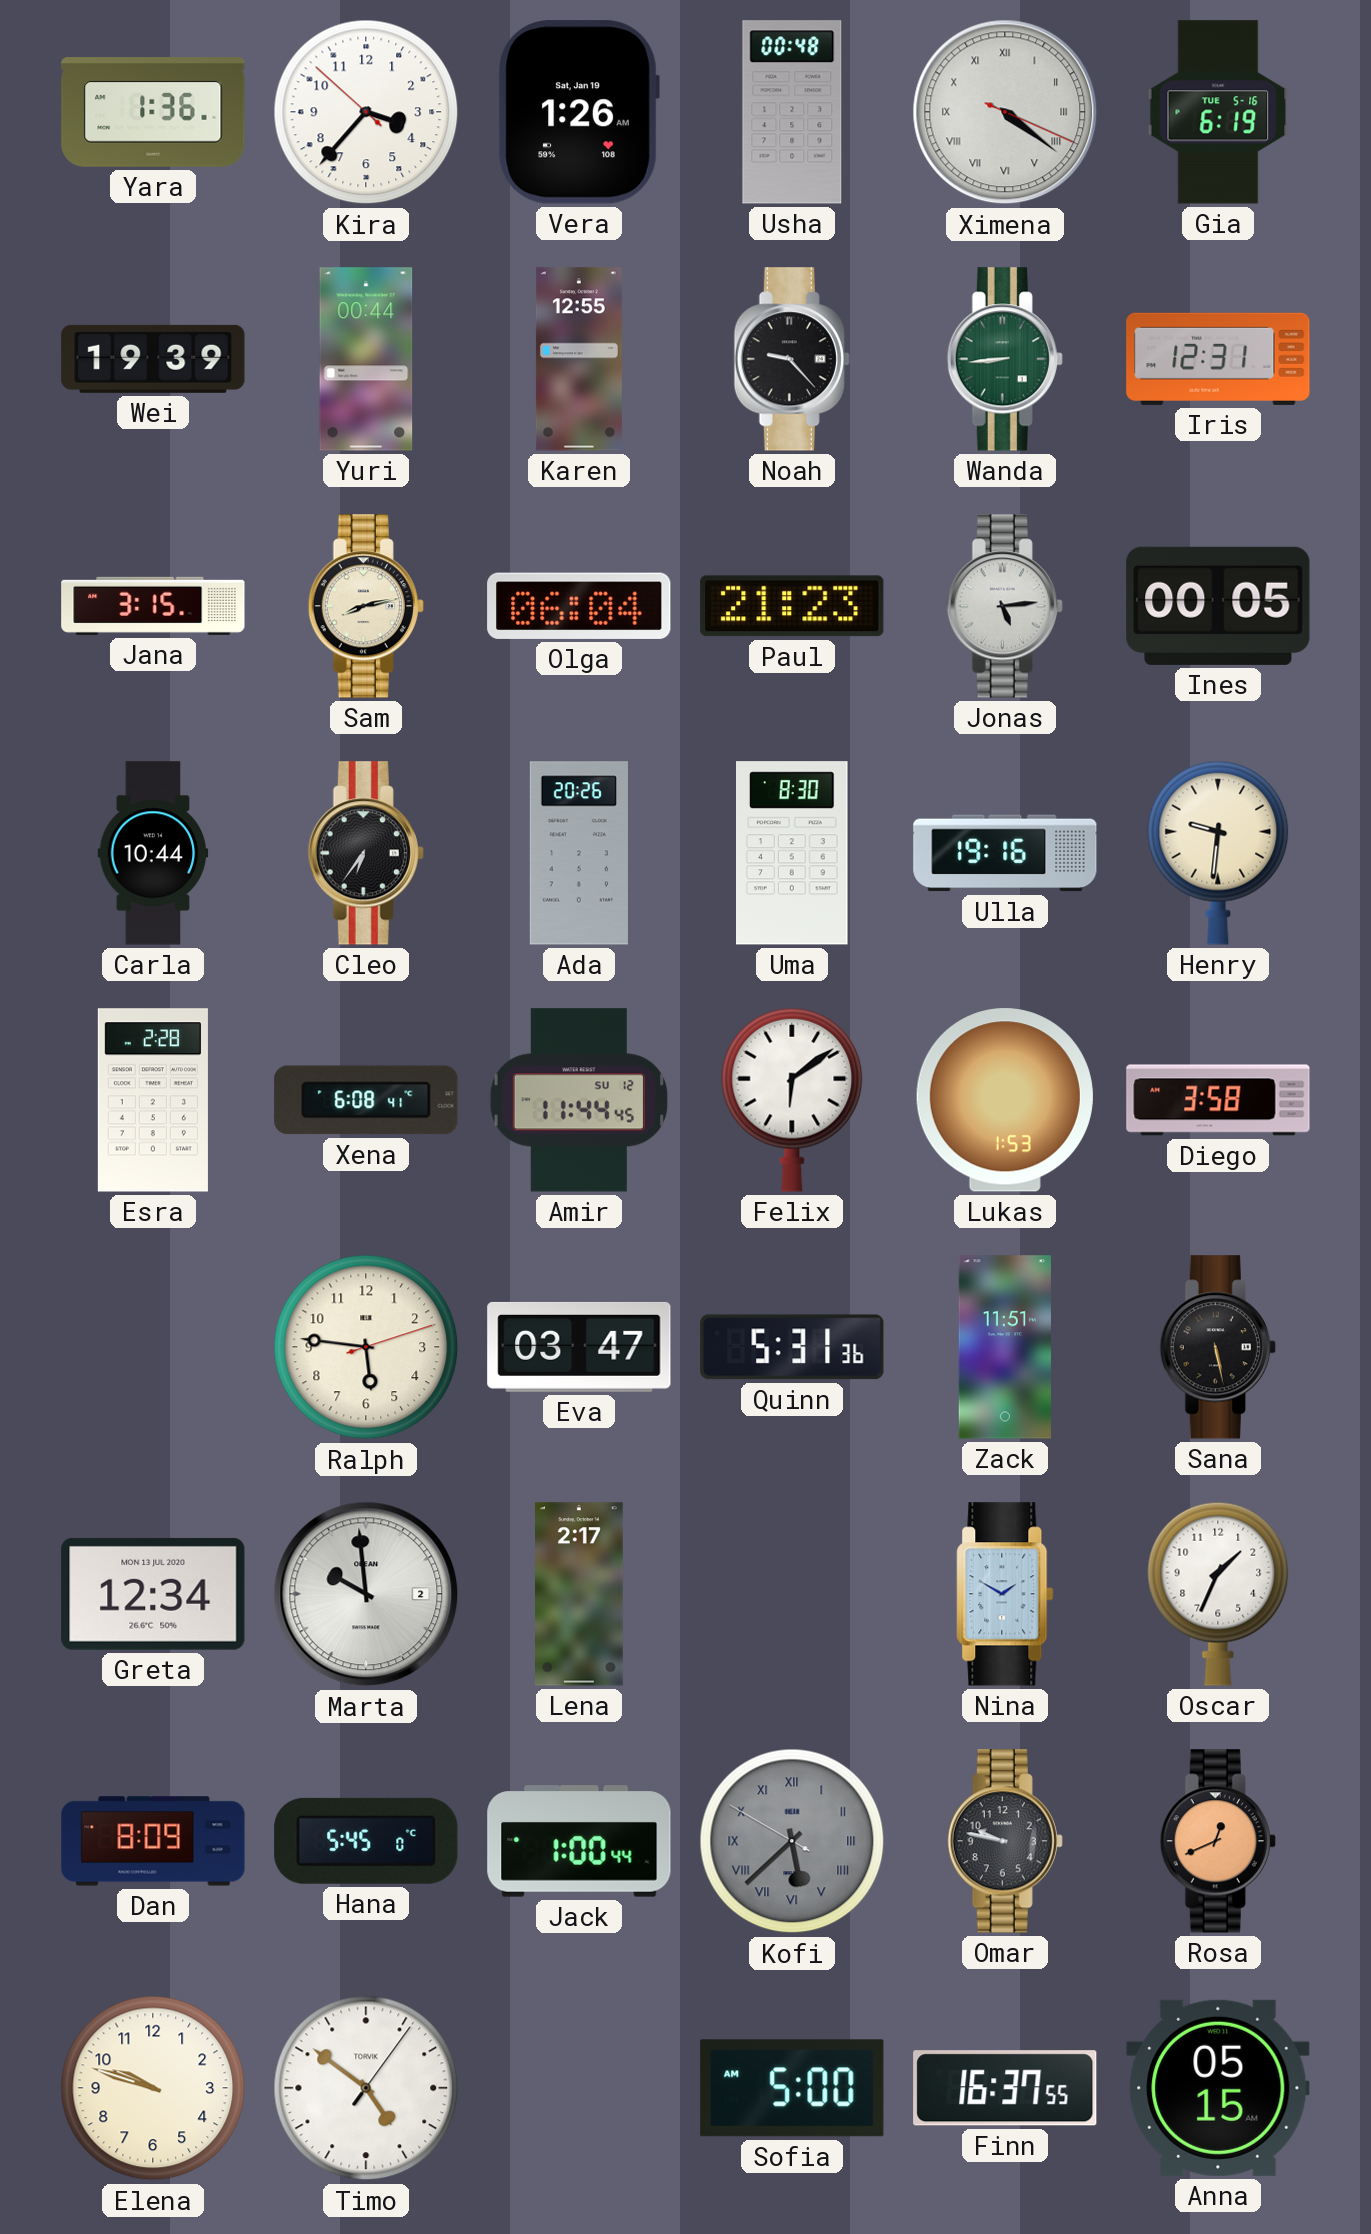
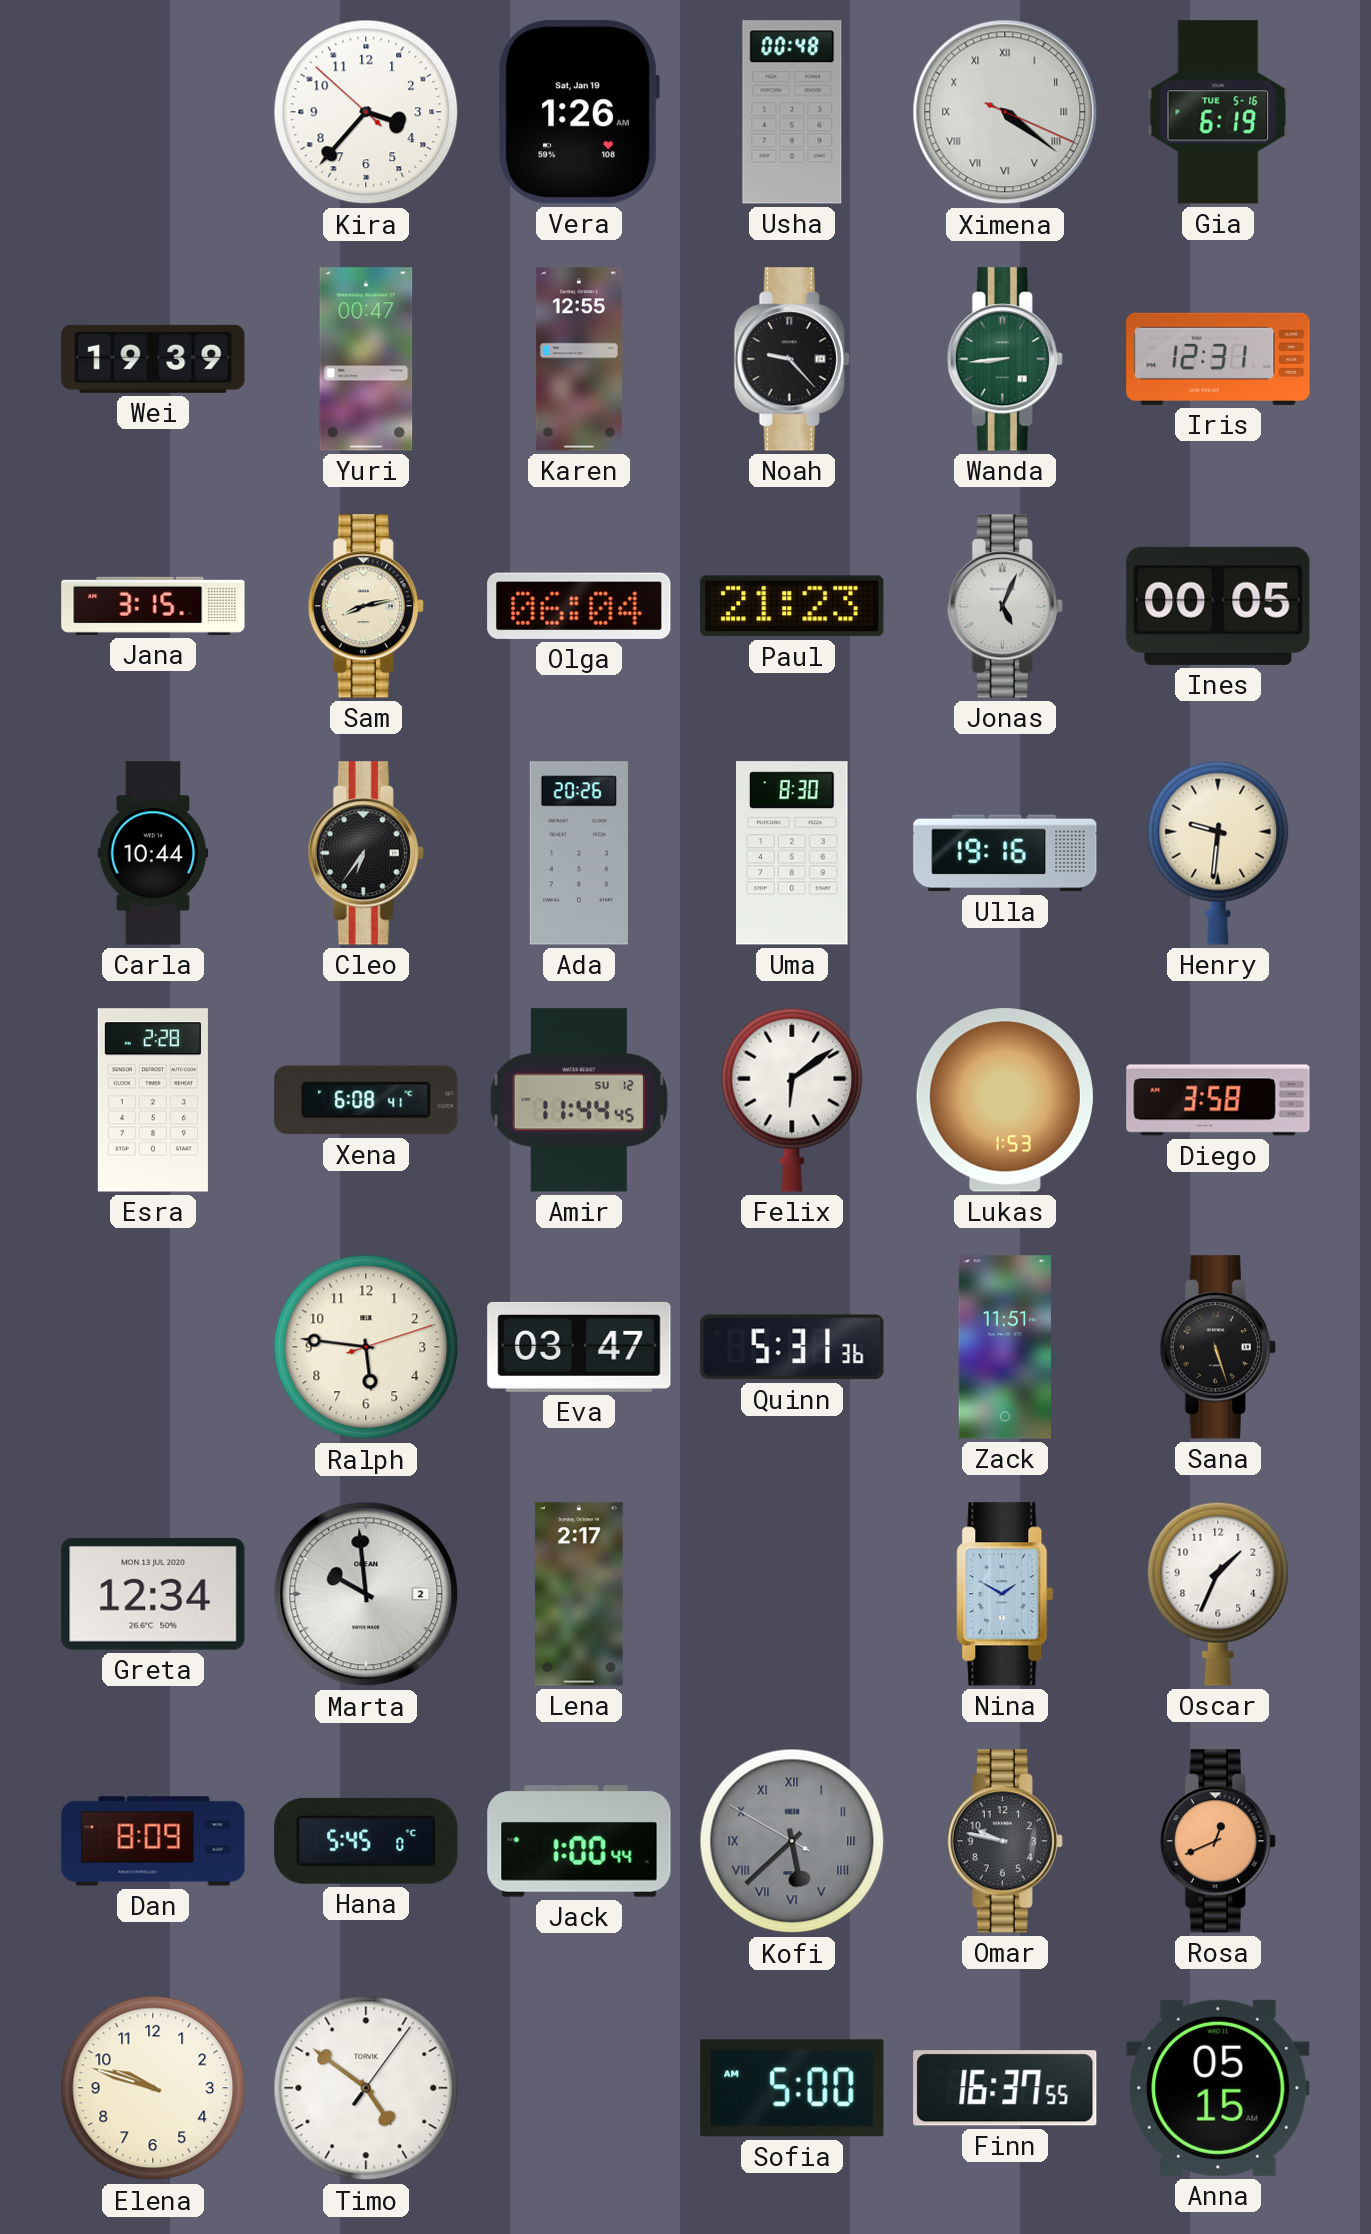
Yara: 1:36 -> none
Yuri: 00:44 -> 00:47
Jonas: 5:14 -> 5:04
Sana: 5:28 -> 5:27
